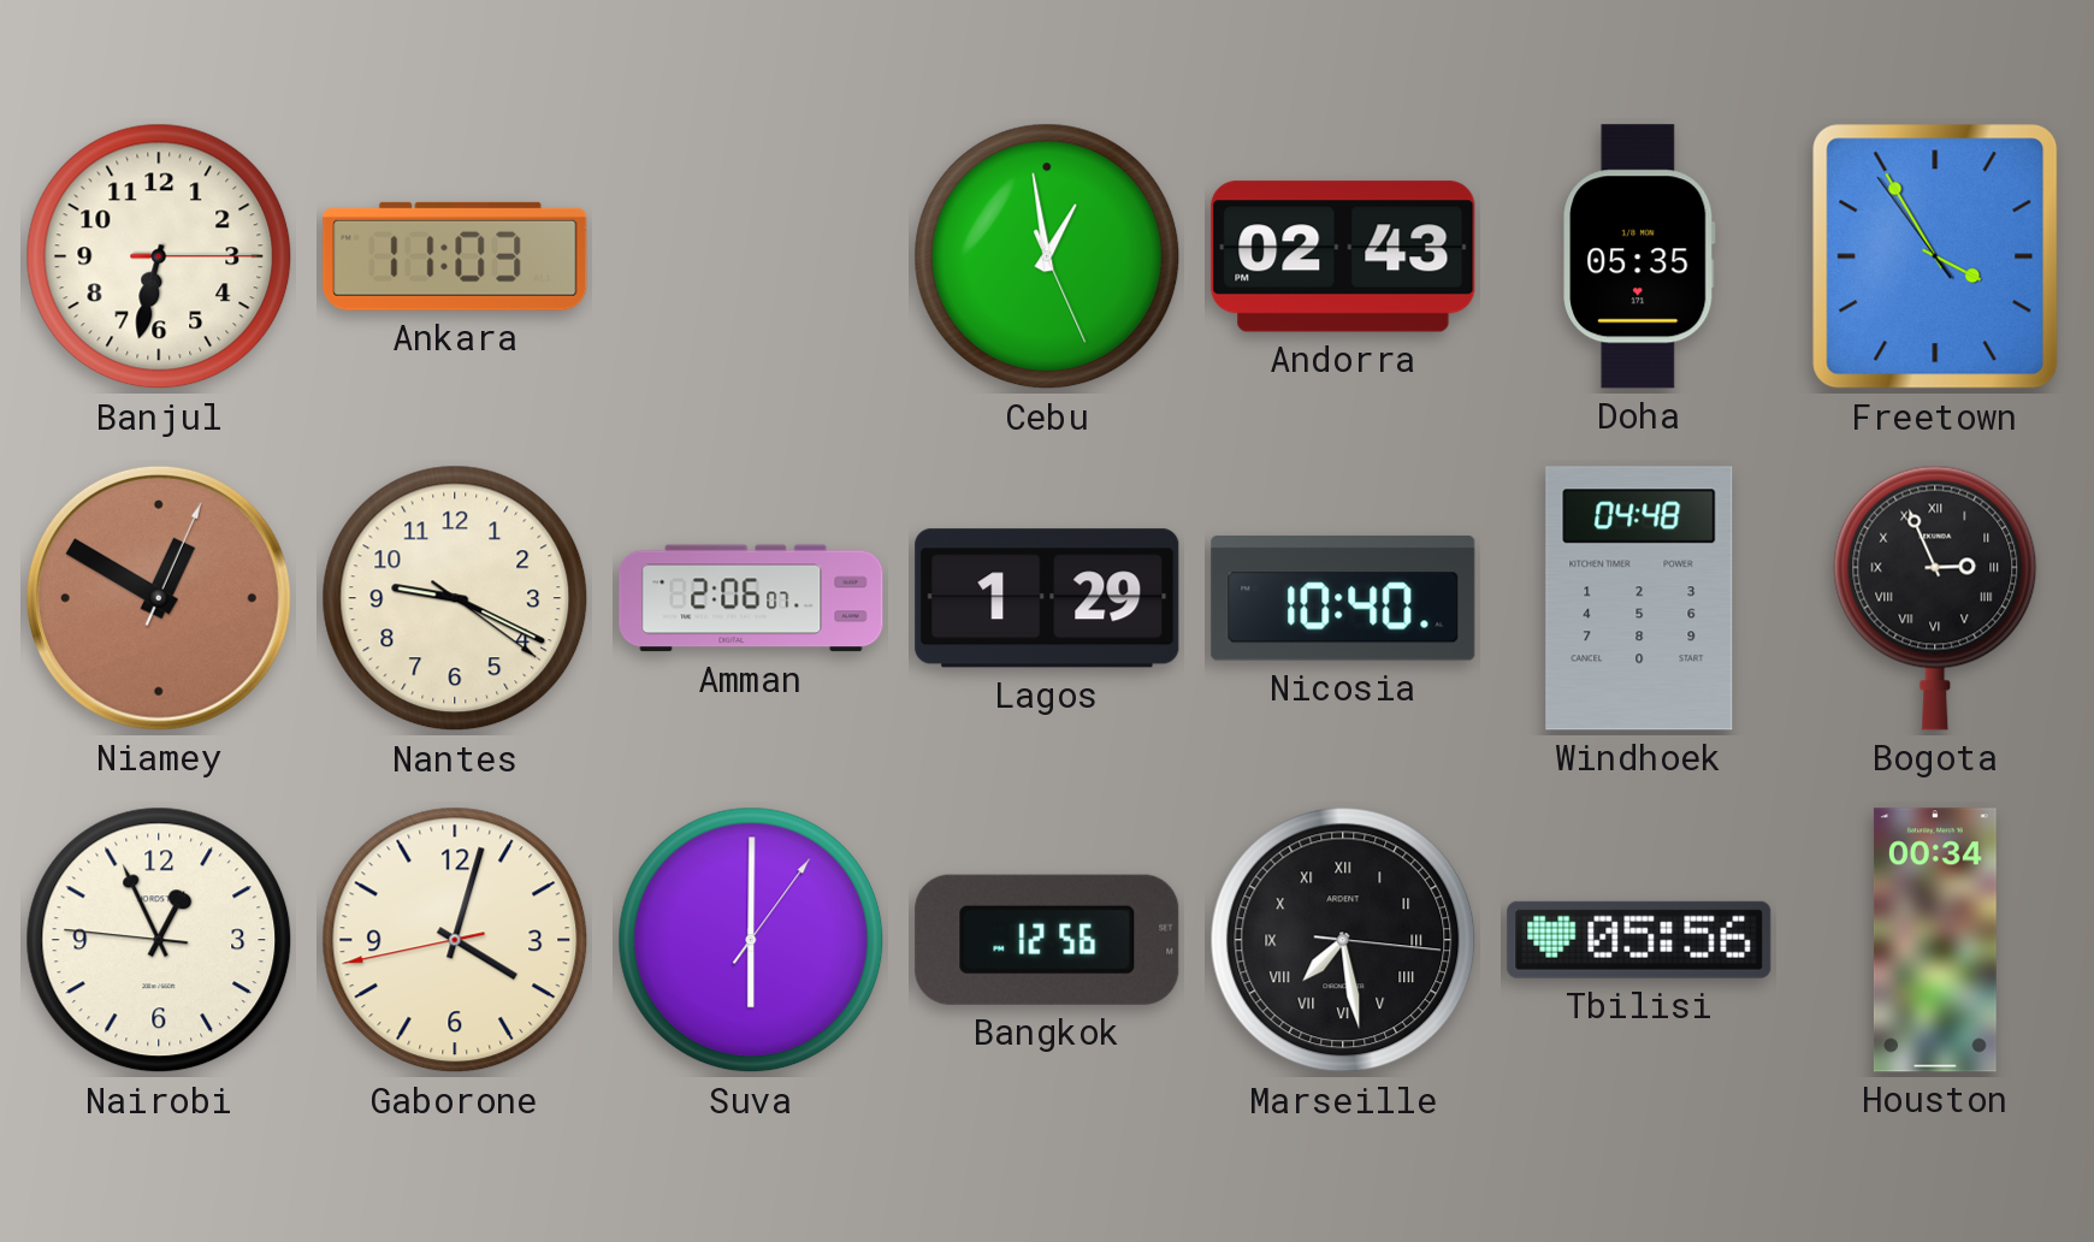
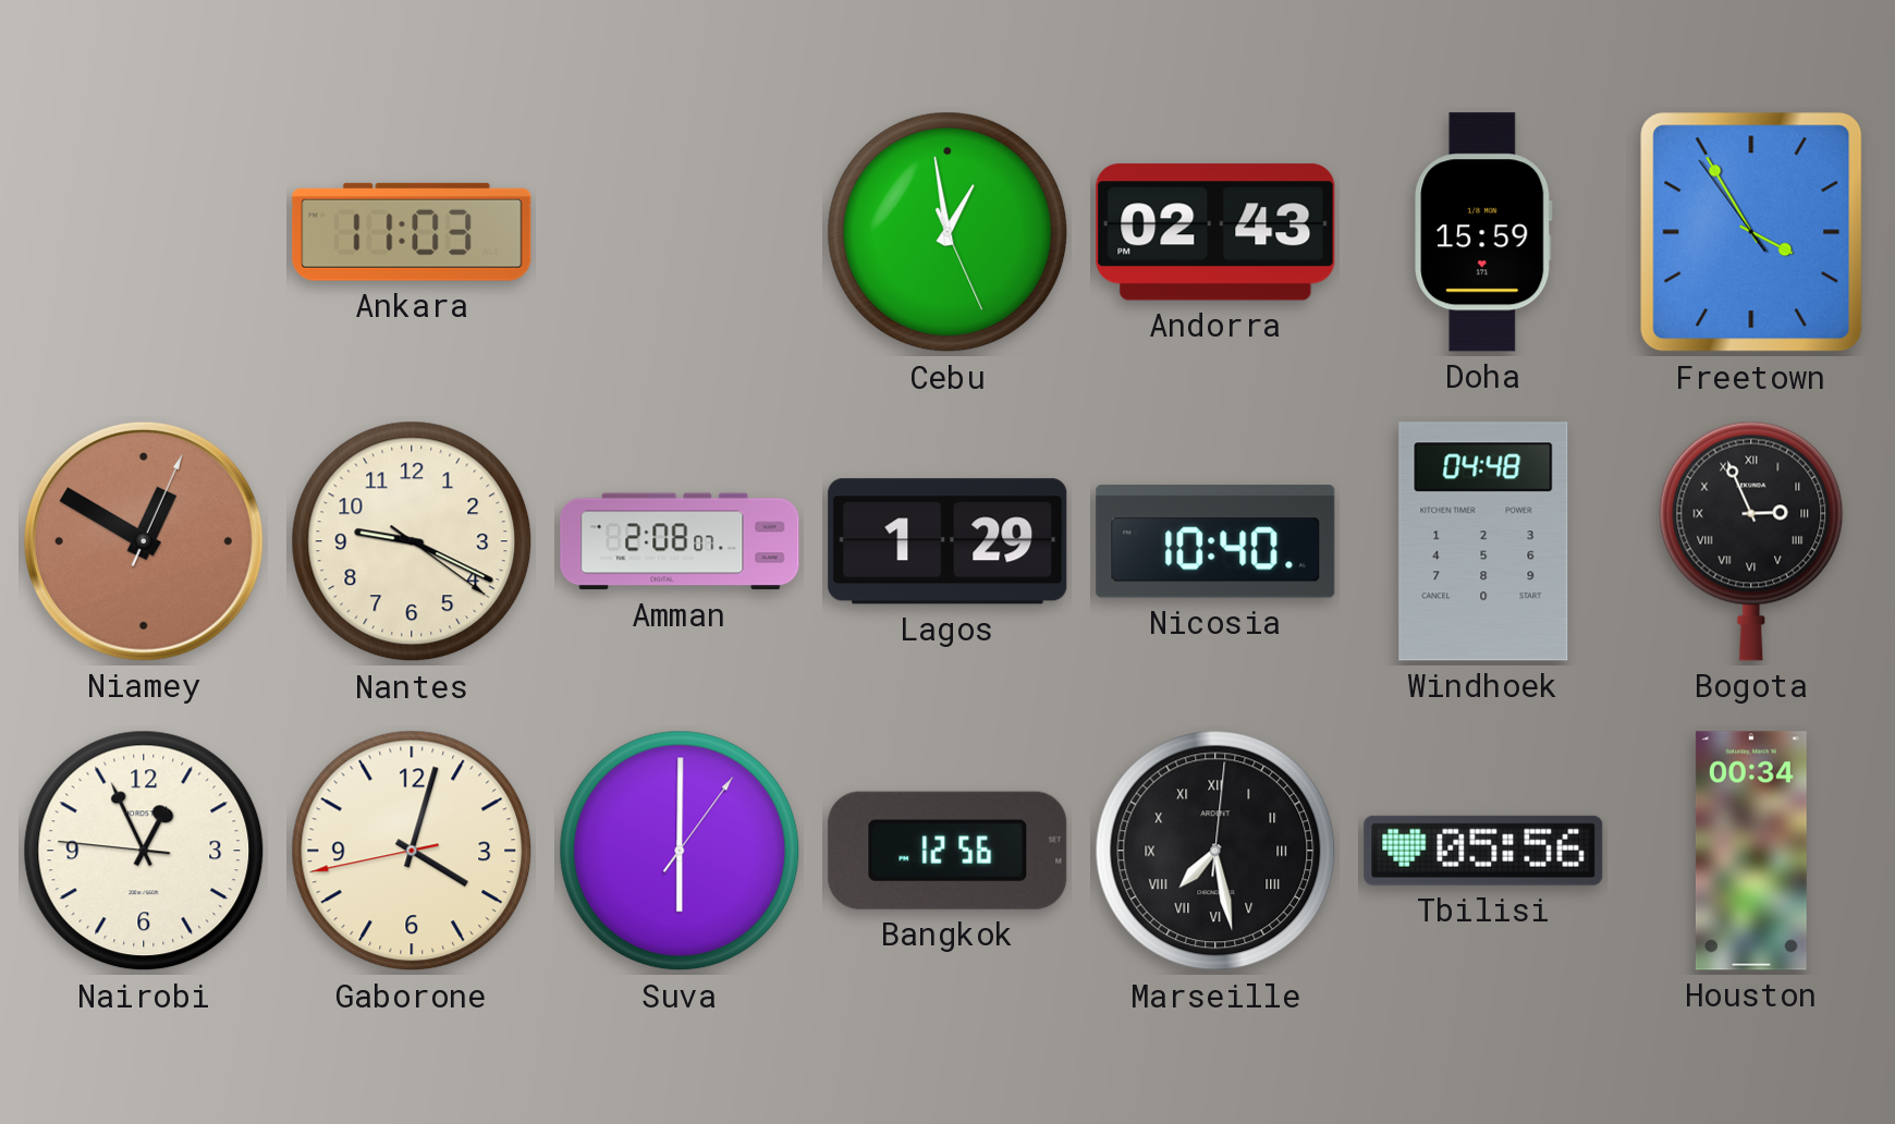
Banjul: 6:32 -> none
Doha: 05:35 -> 15:59
Amman: 2:06 -> 2:08
Marseille: 7:28:16 -> 7:28:01
